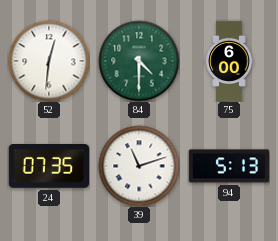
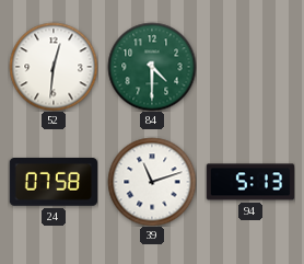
75: 6:00 -> none
24: 07:35 -> 07:58
